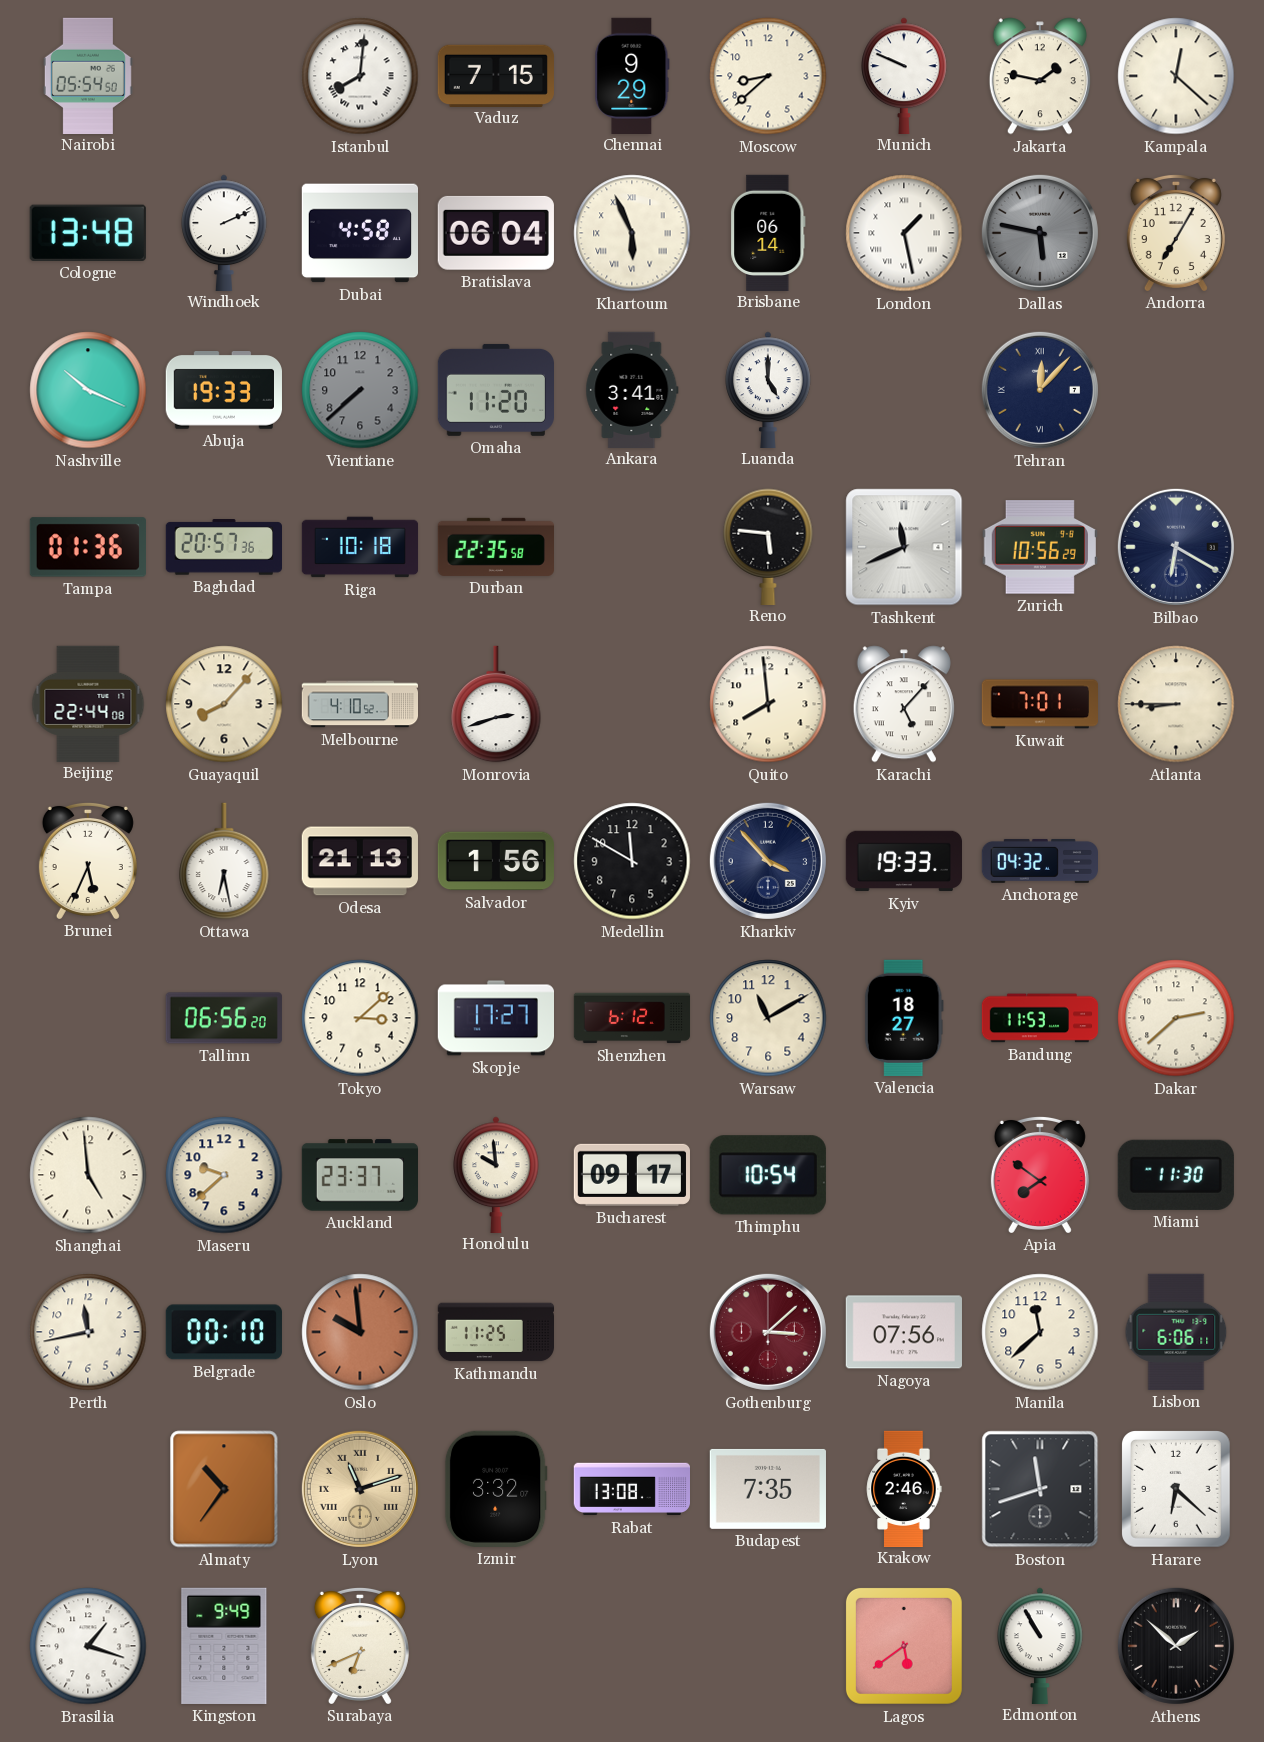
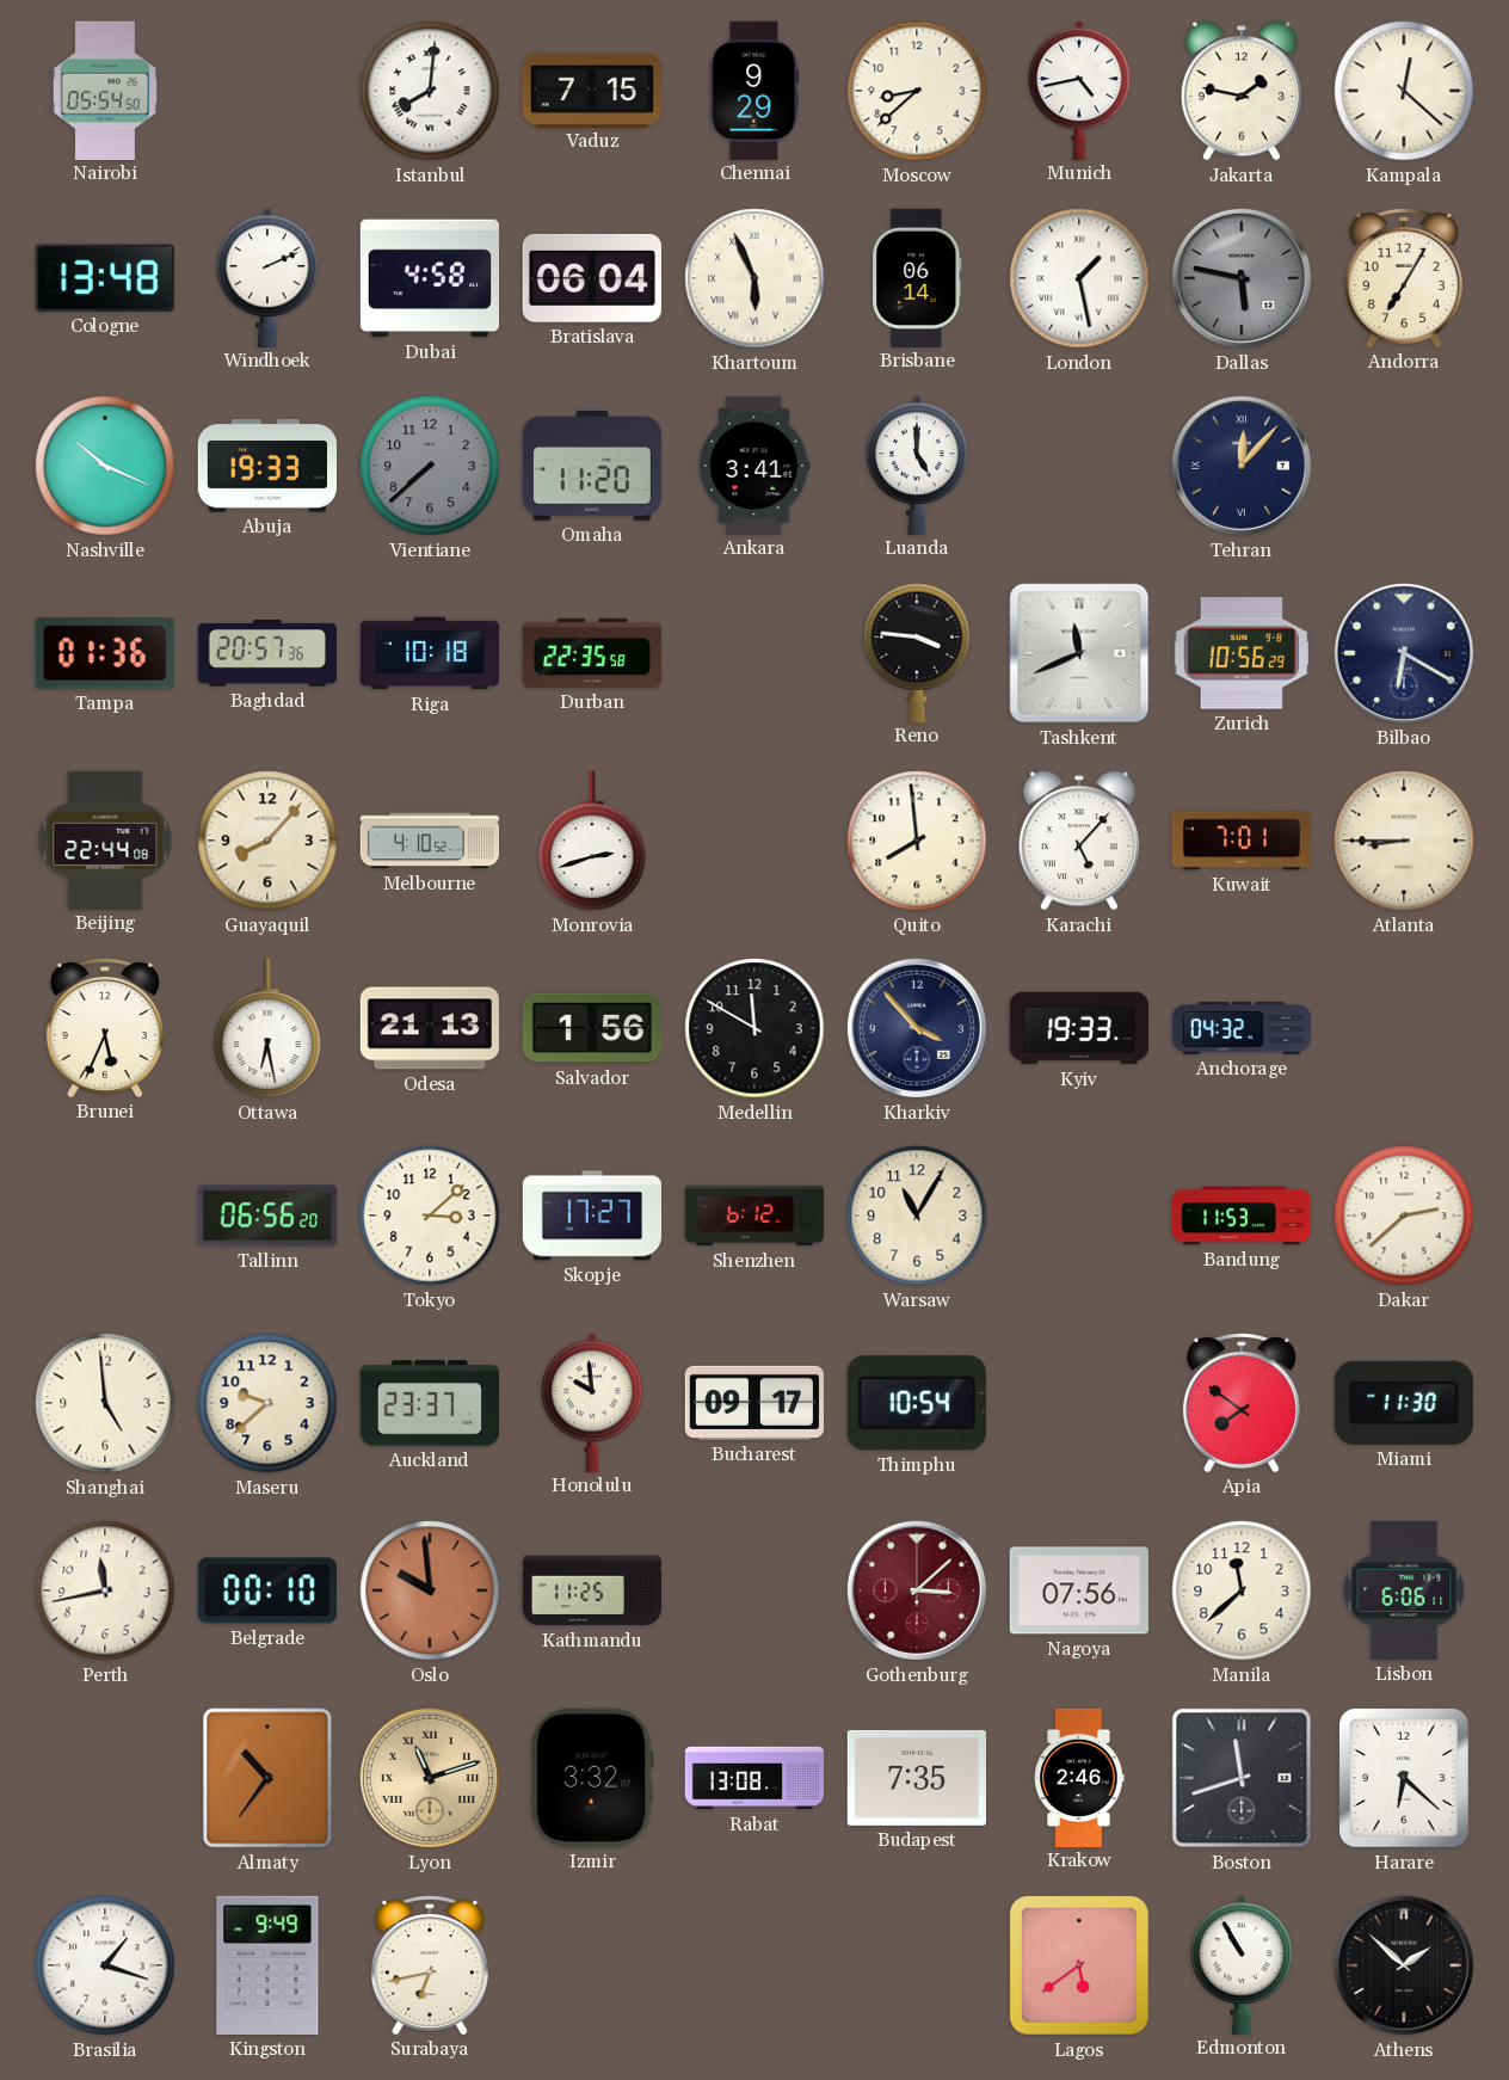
Munich: 9:49 -> 4:43
Reno: 5:46 -> 3:46
Warsaw: 11:10 -> 11:05
Valencia: 18:27 -> none
Surabaya: 6:41 -> 6:43
